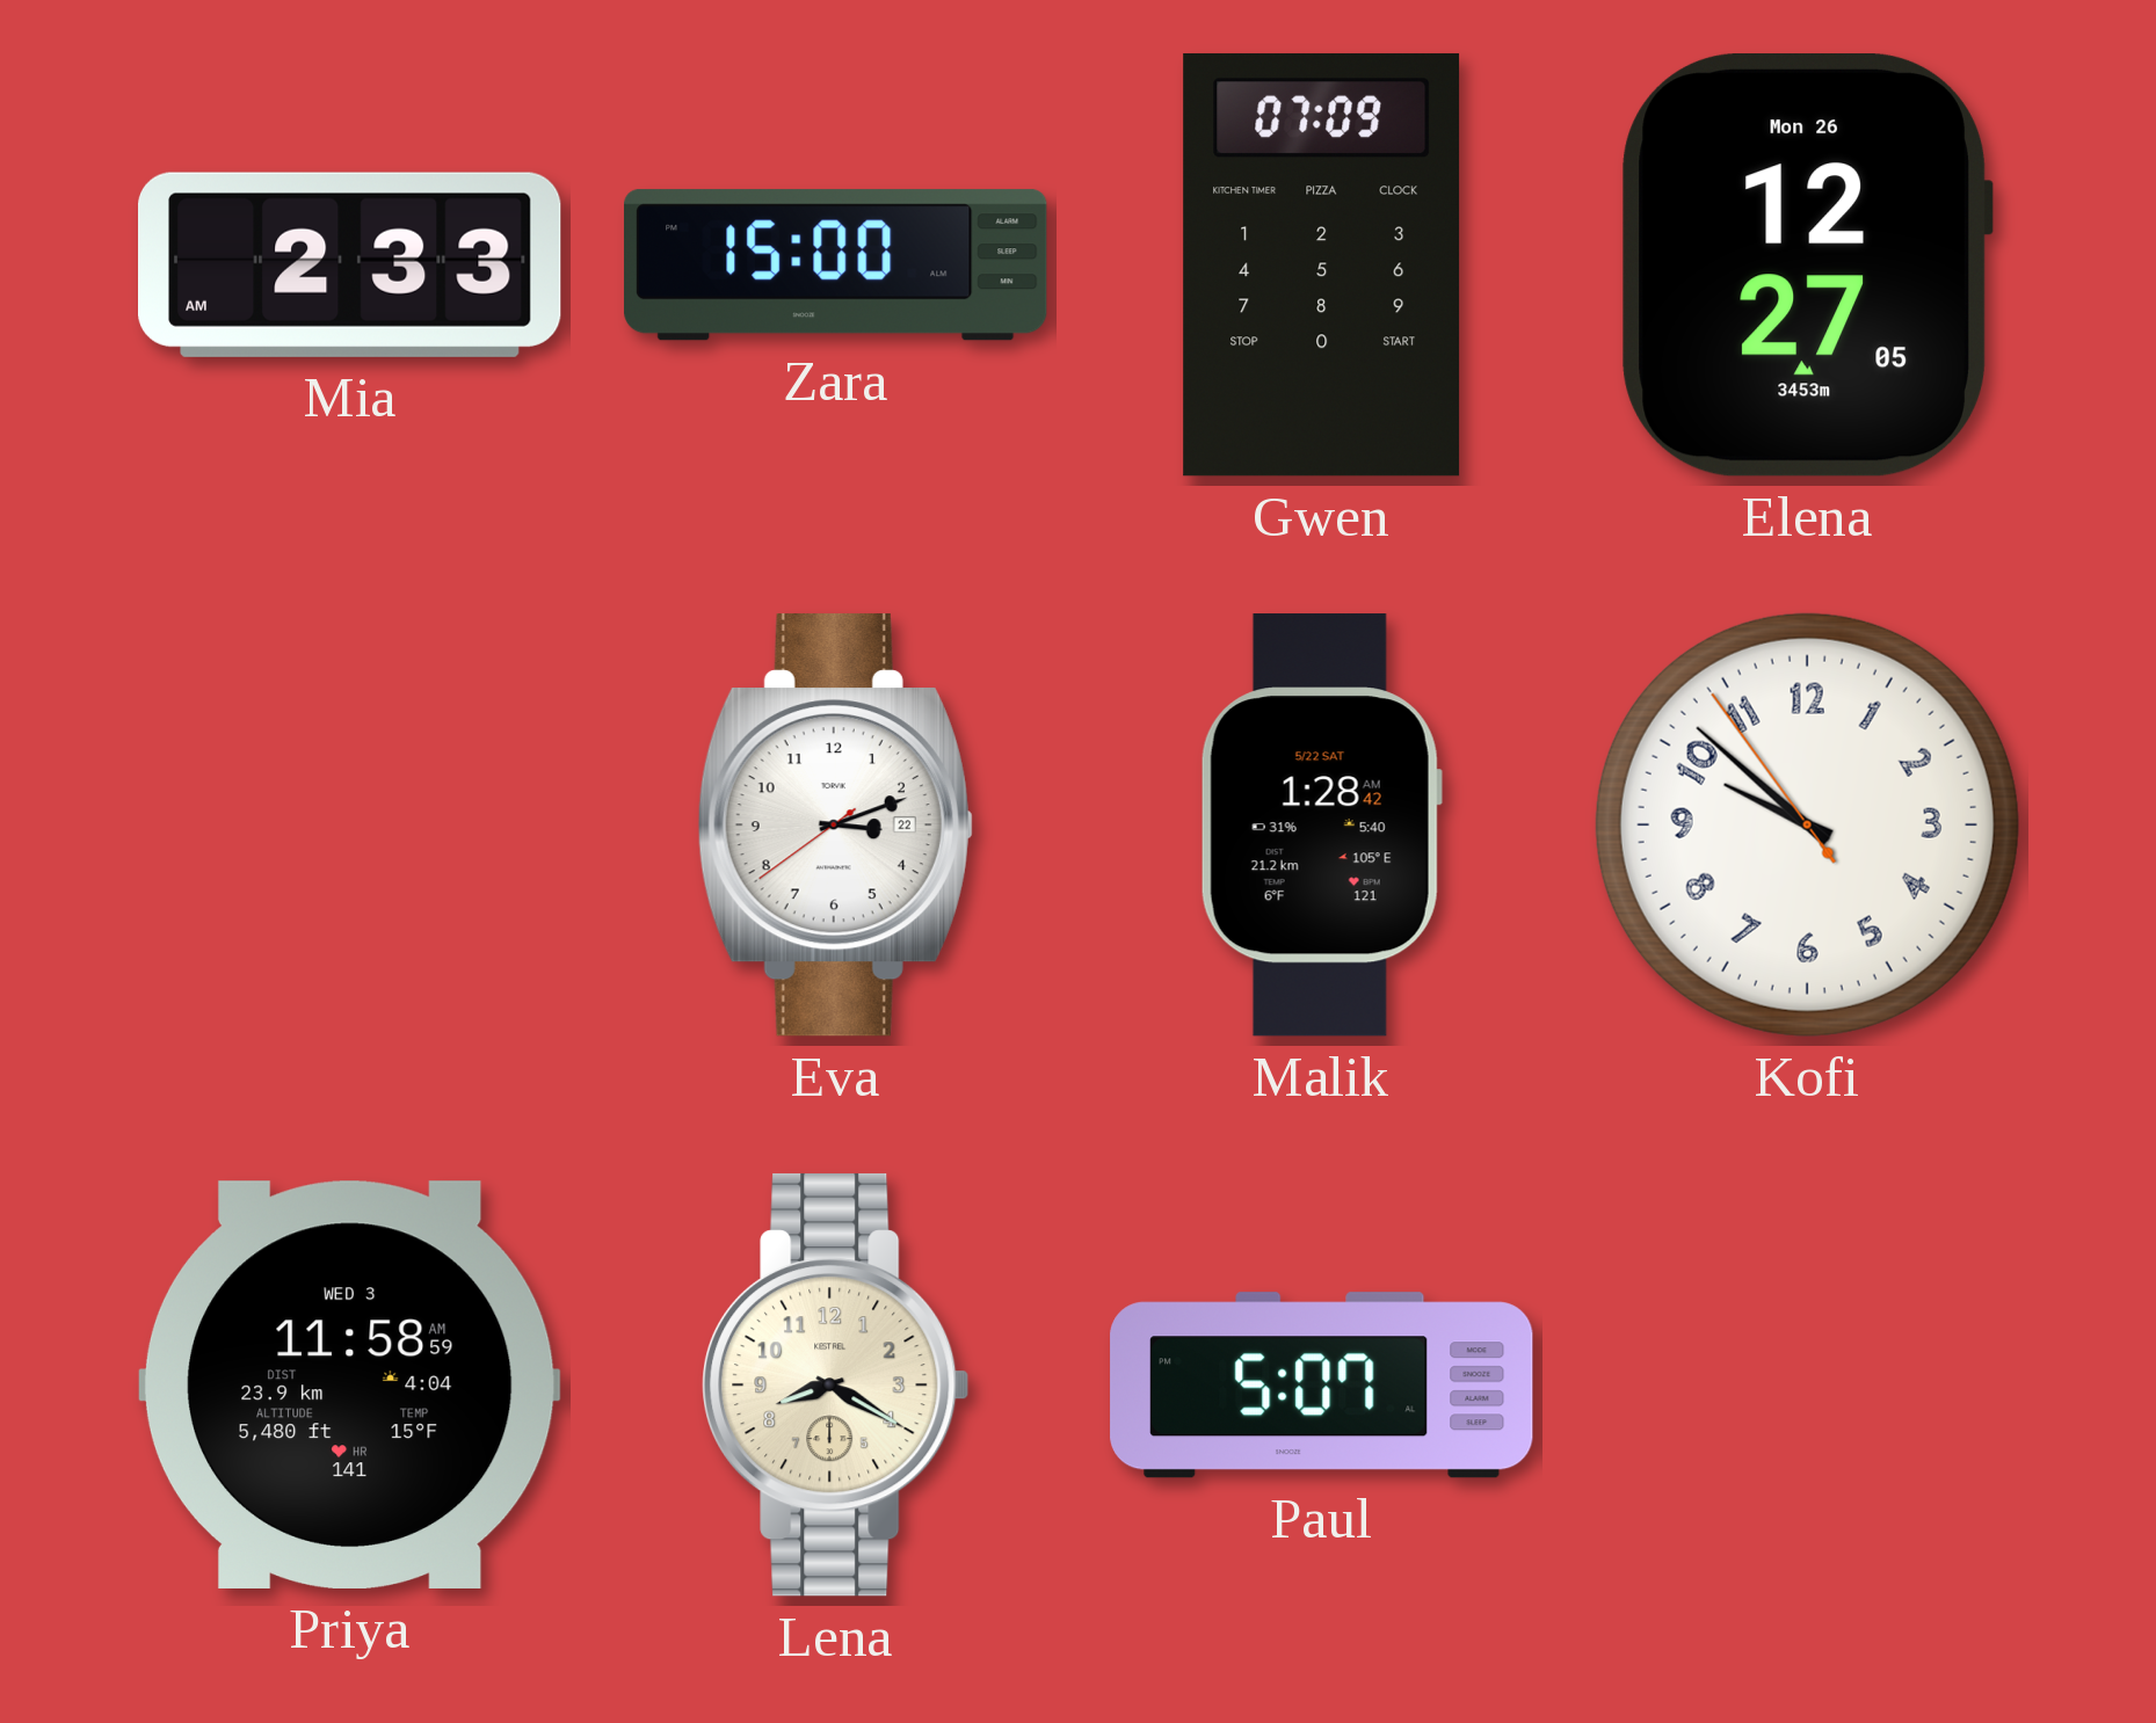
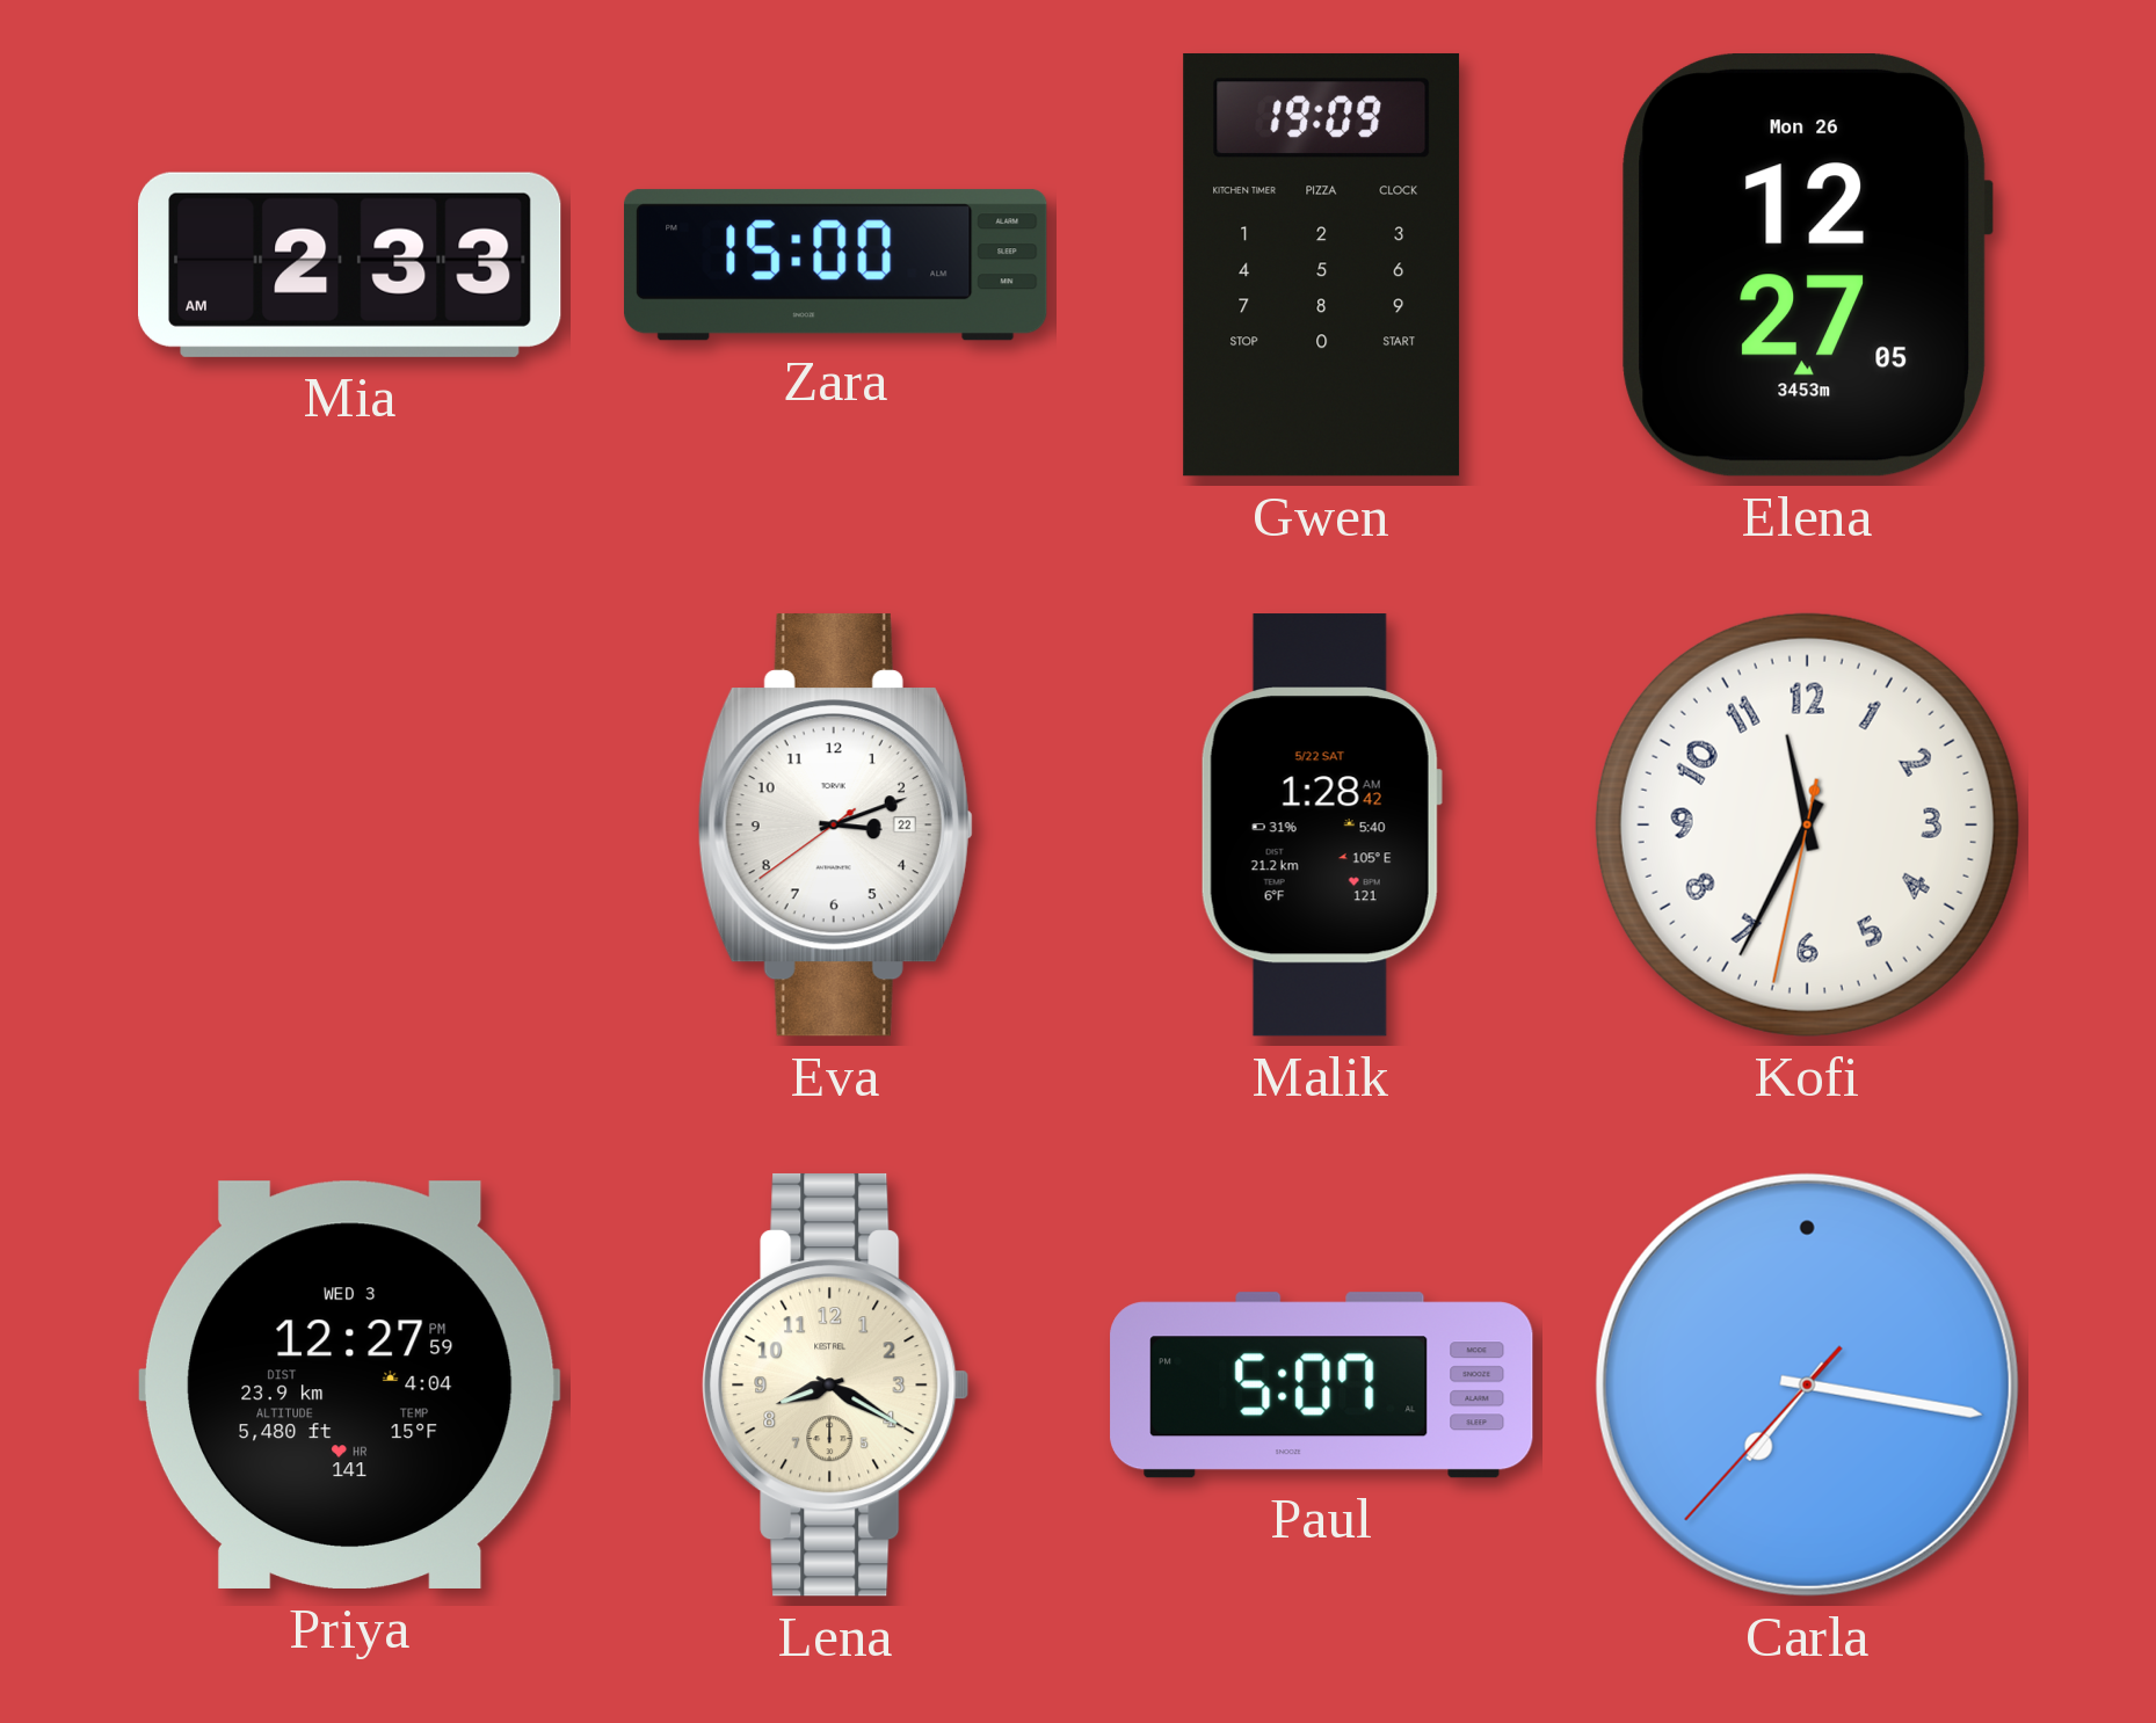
Gwen: 07:09 -> 19:09
Kofi: 9:51 -> 11:34
Priya: 11:58 -> 12:27
Carla: none -> 7:16
